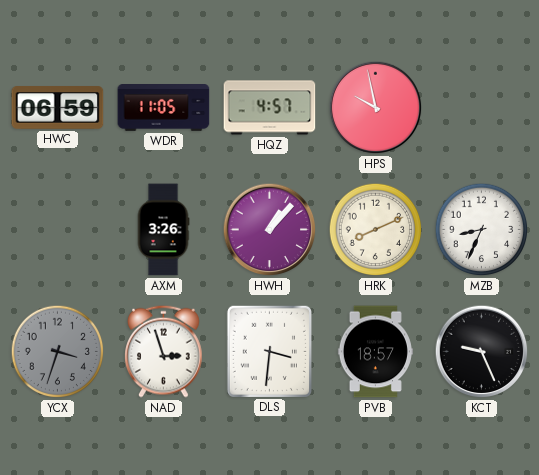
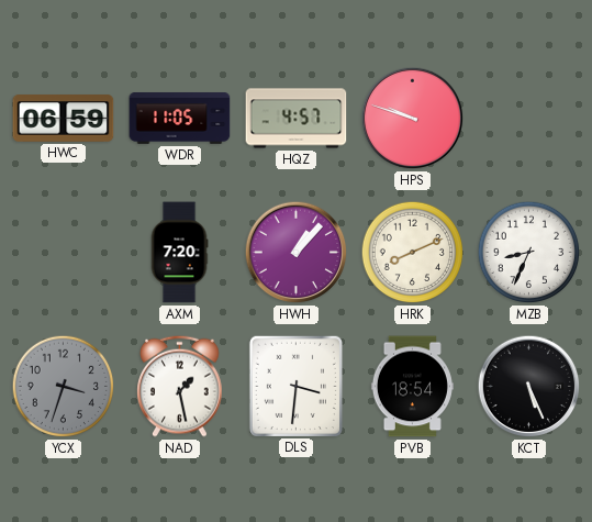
HPS: 9:58 -> 9:48
AXM: 3:26 -> 7:20
NAD: 2:57 -> 1:28
PVB: 18:57 -> 18:54
KCT: 9:26 -> 5:26
